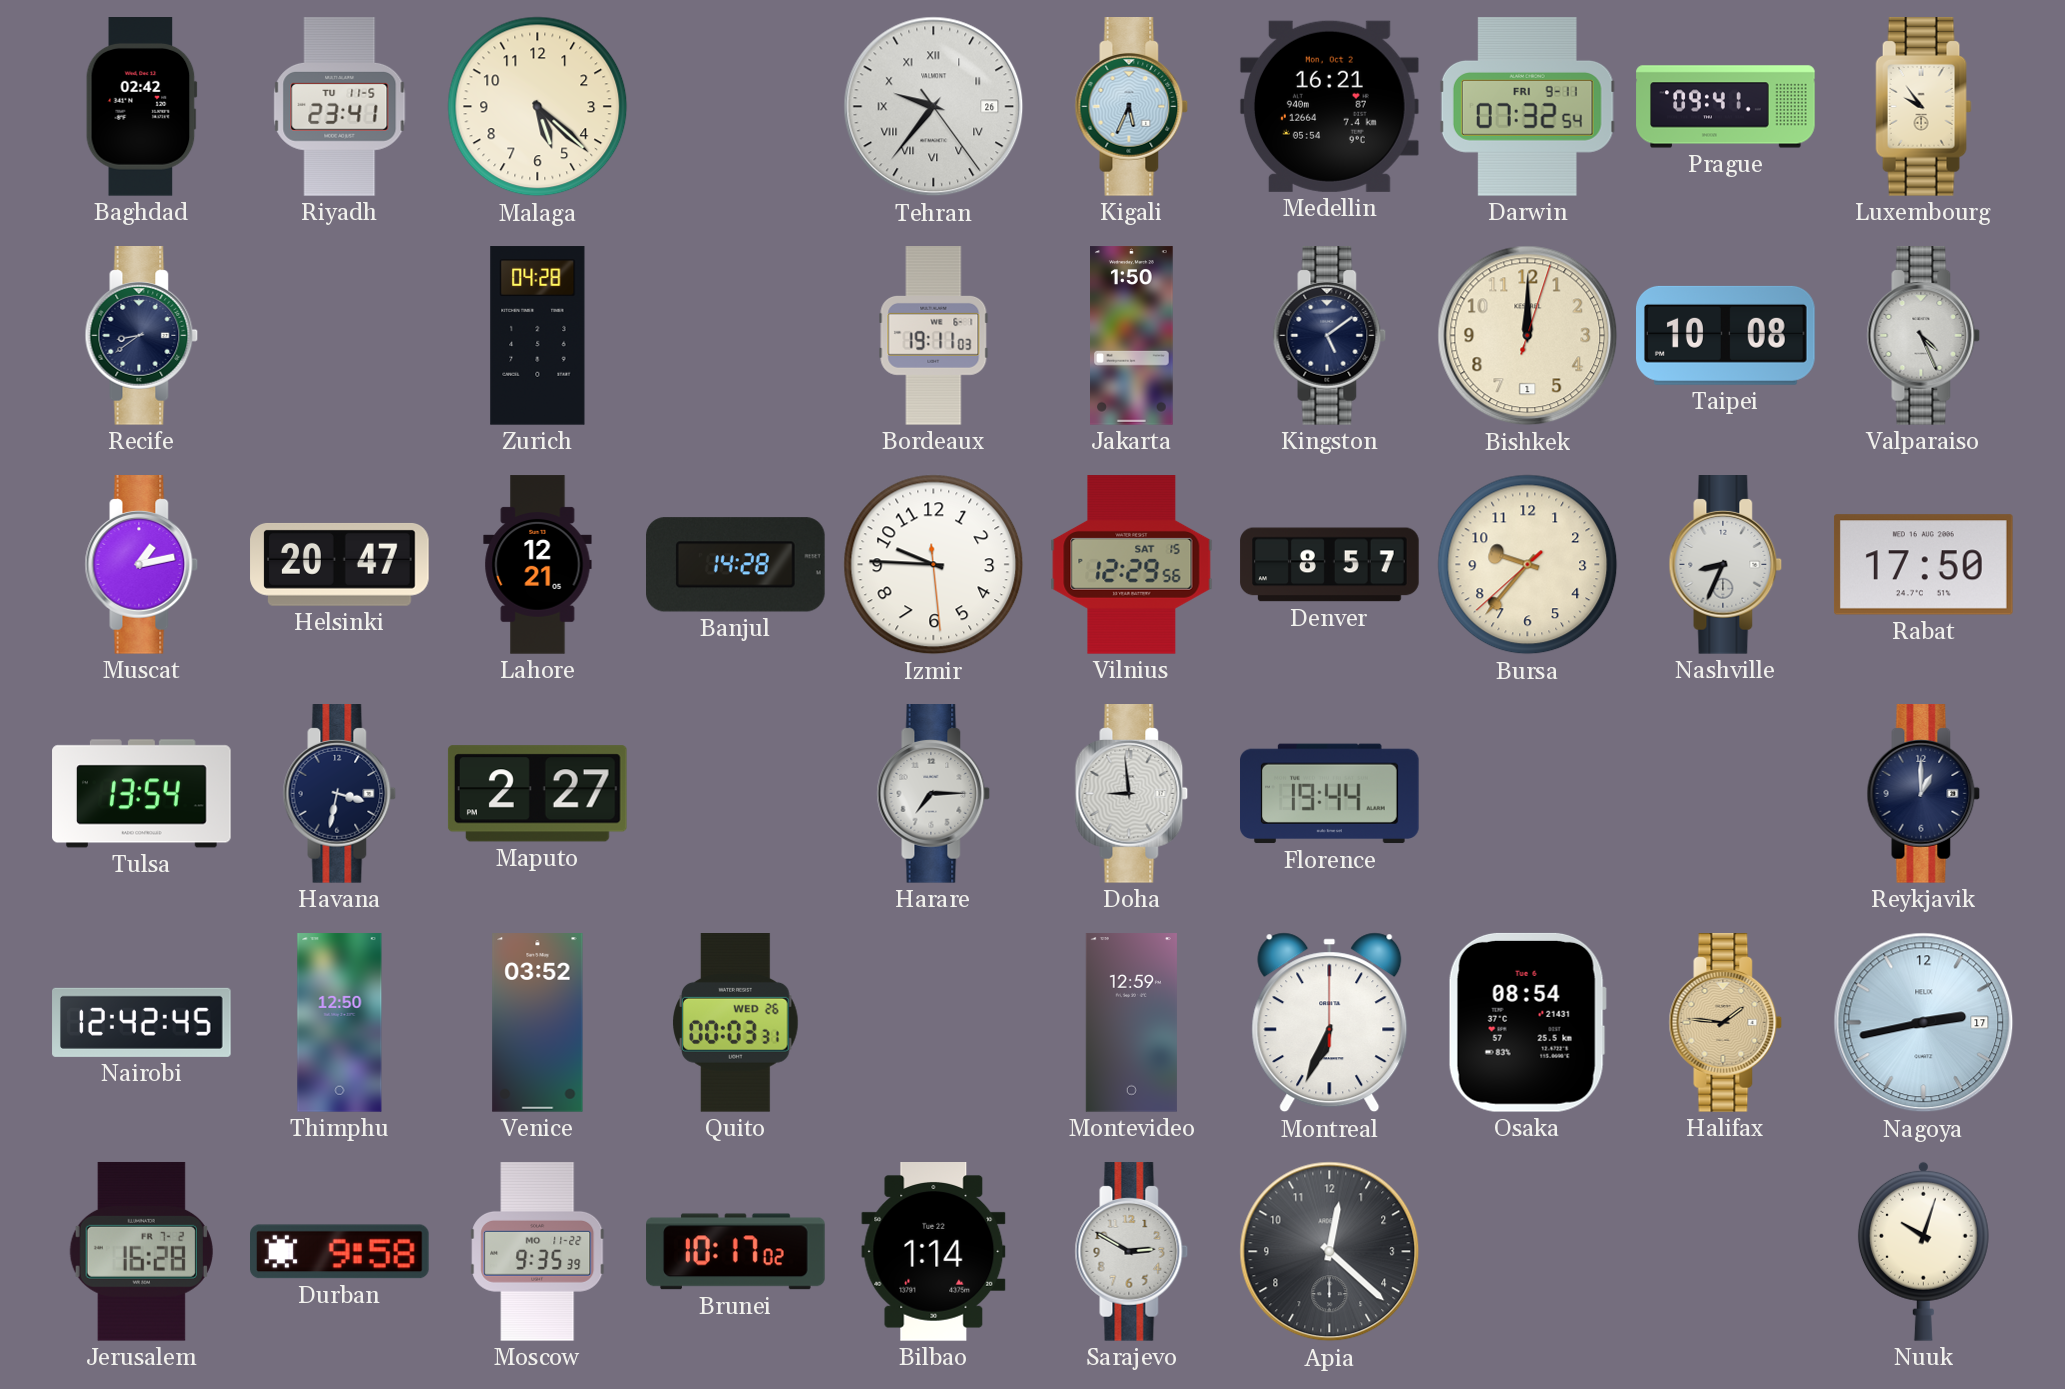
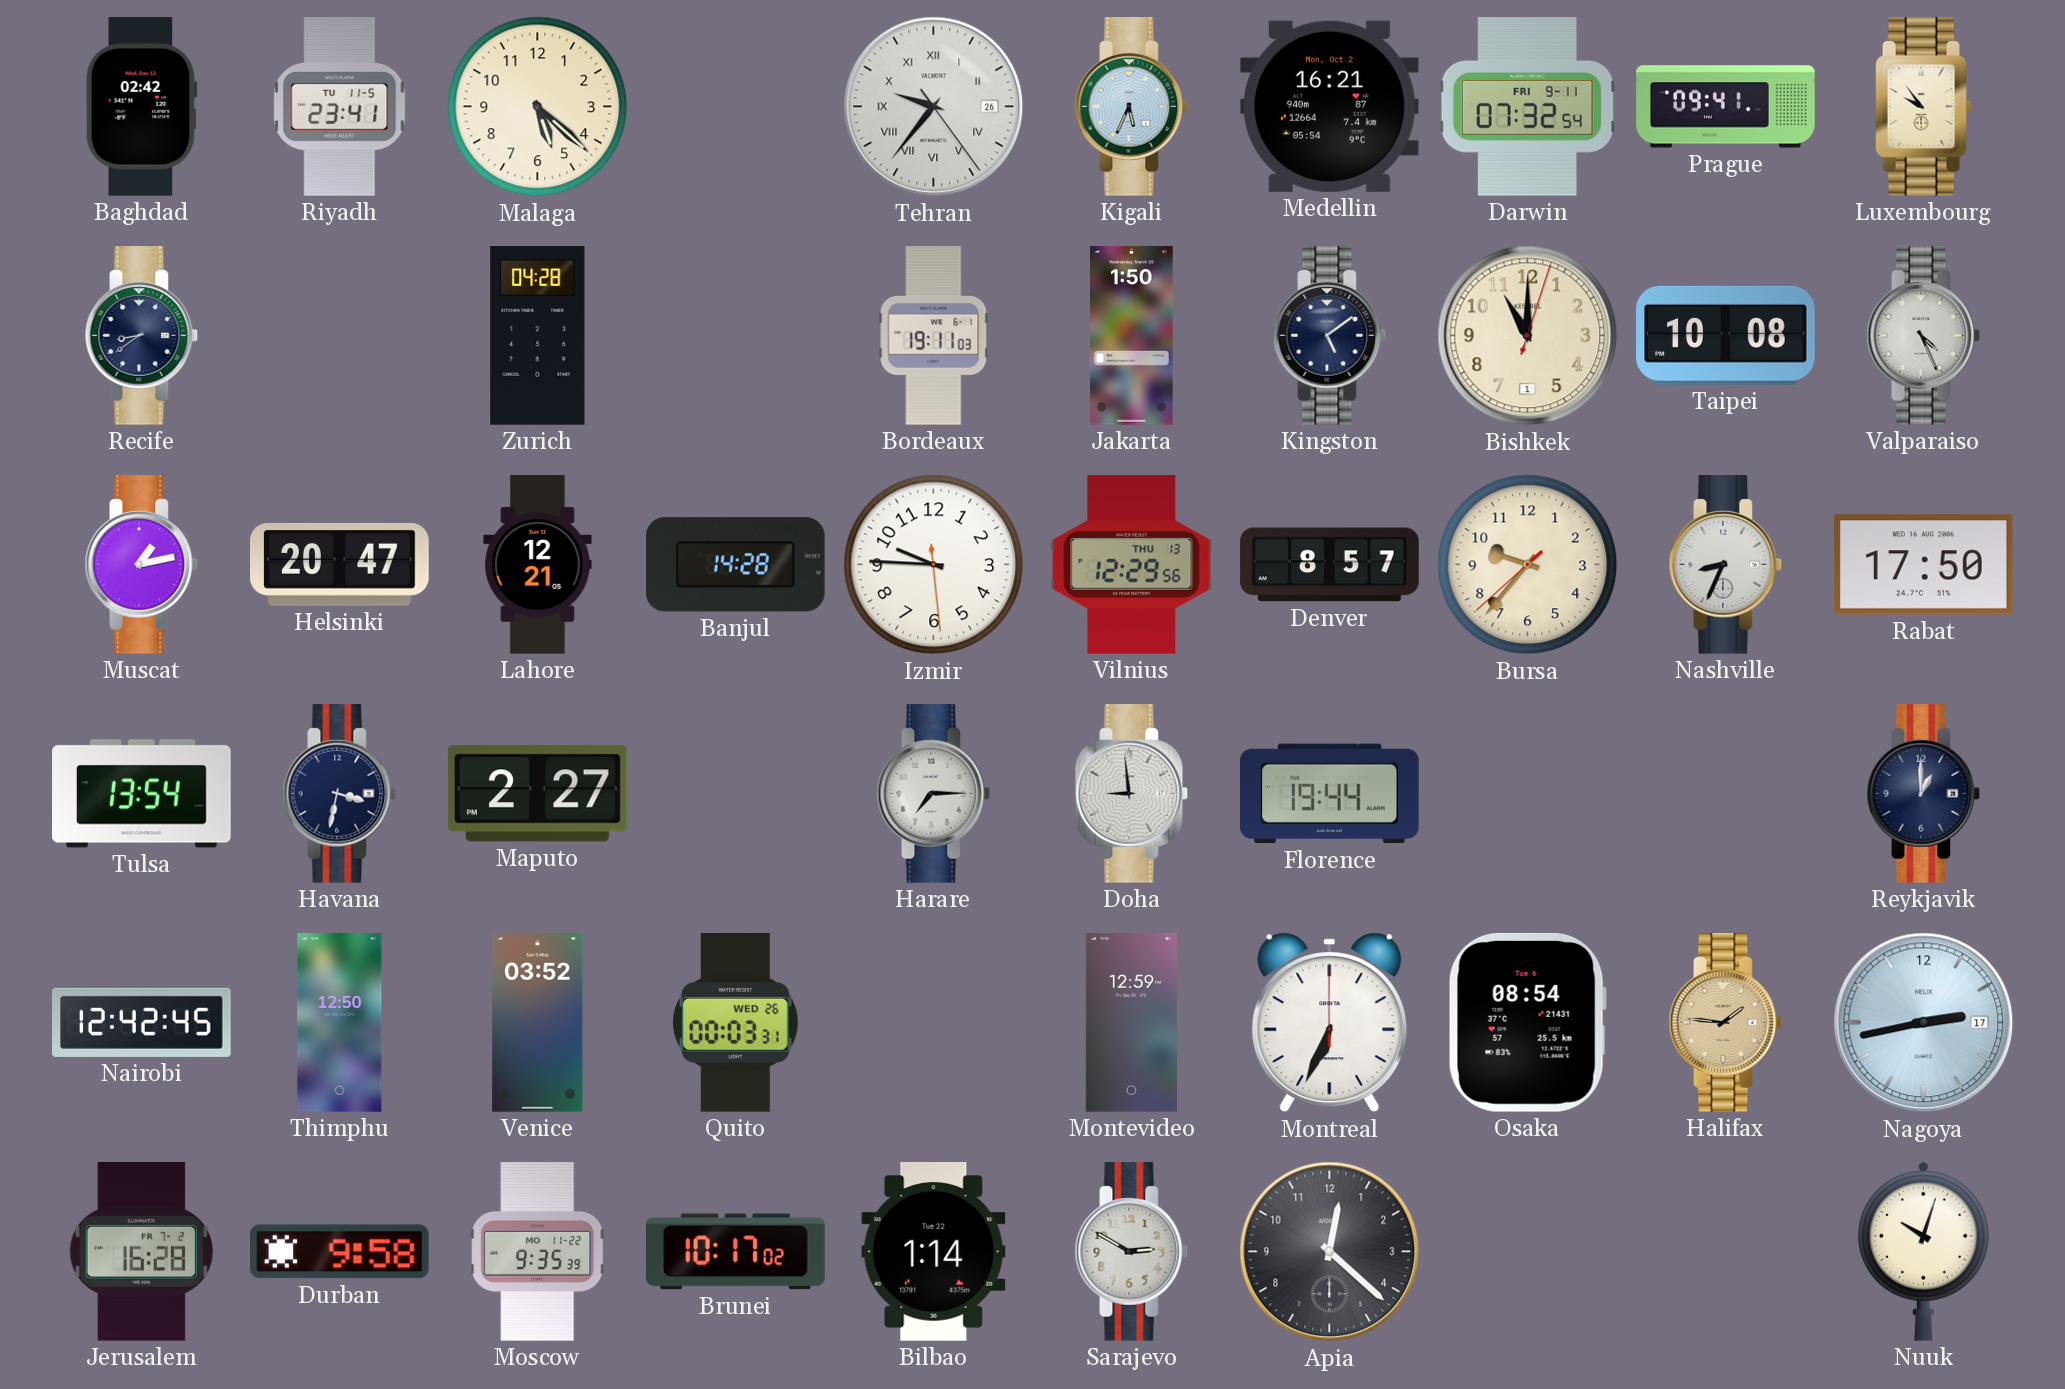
Bishkek: 12:00 -> 11:00
Vilnius date: SAT 15 -> THU 13
